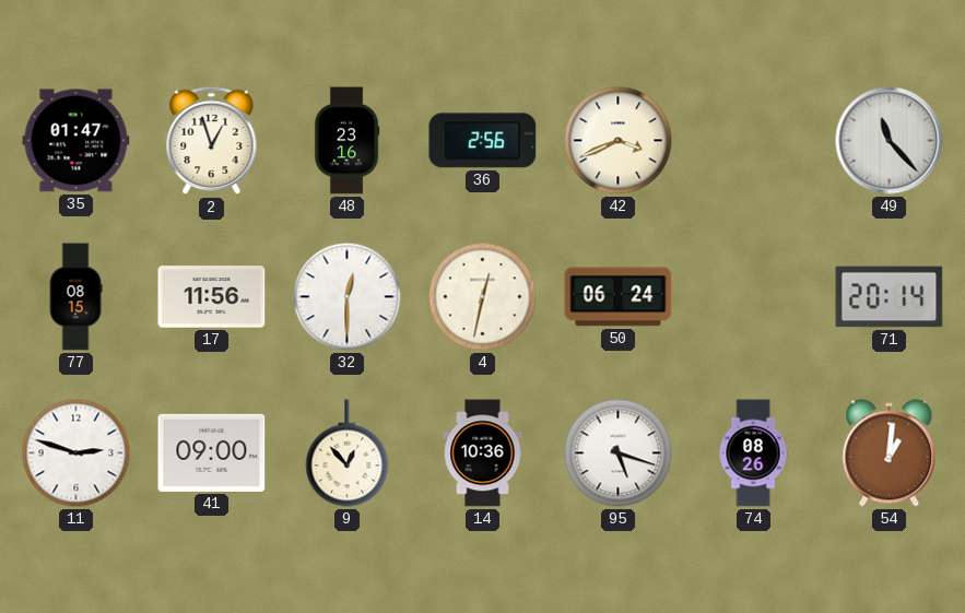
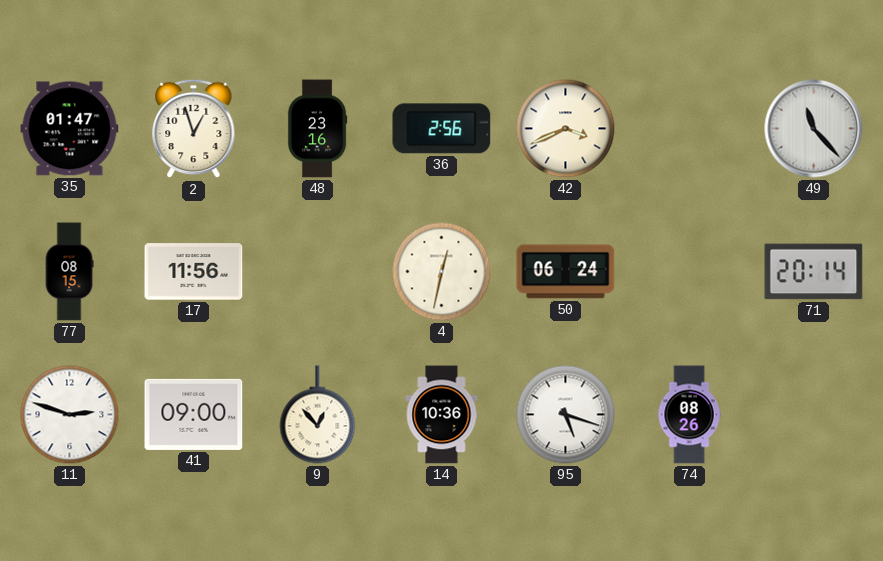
32: 12:30 -> none
54: 1:01 -> none
